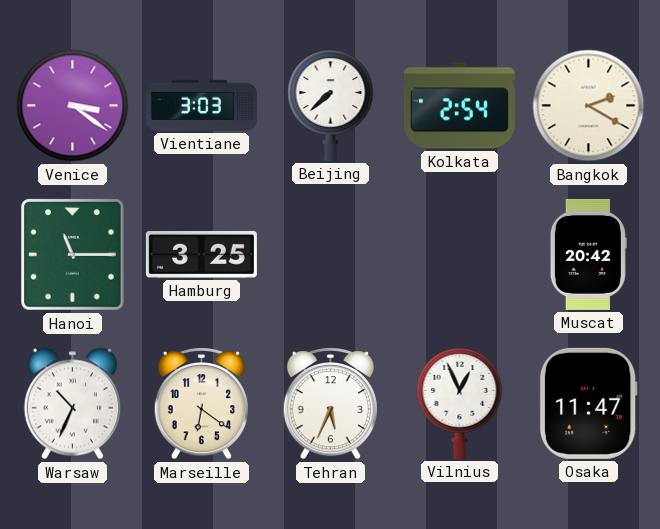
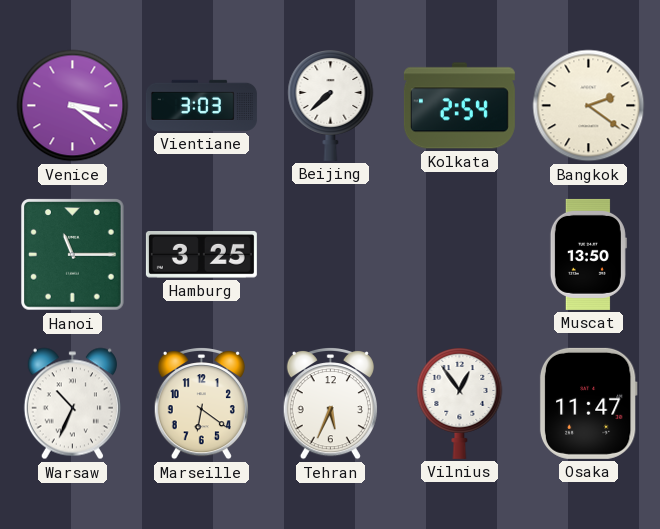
Bangkok: 2:20 -> 2:21
Muscat: 20:42 -> 13:50
Vilnius: 12:56 -> 12:54
